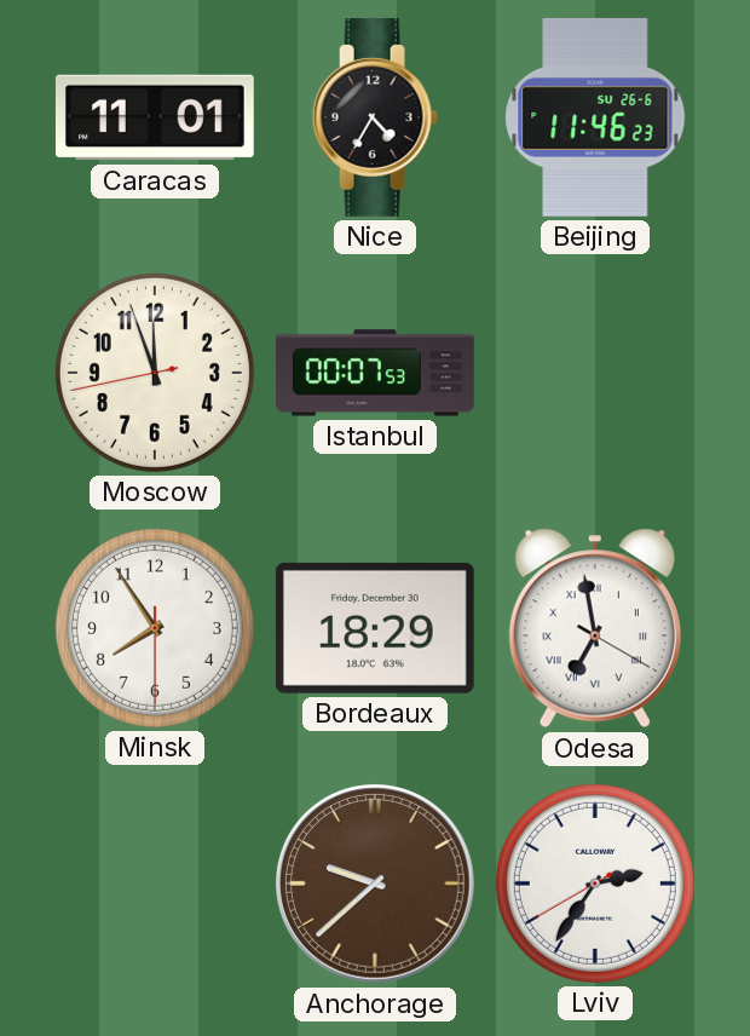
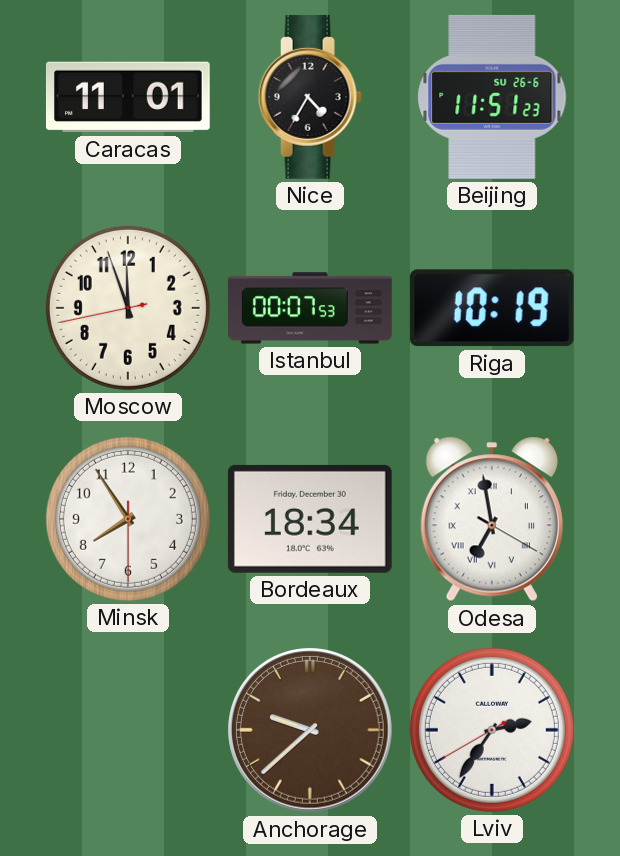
Beijing: 11:46 -> 11:51
Riga: none -> 10:19
Bordeaux: 18:29 -> 18:34
